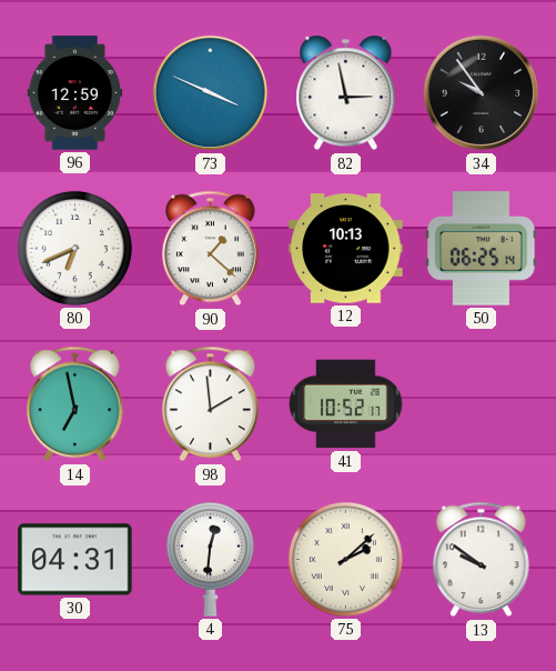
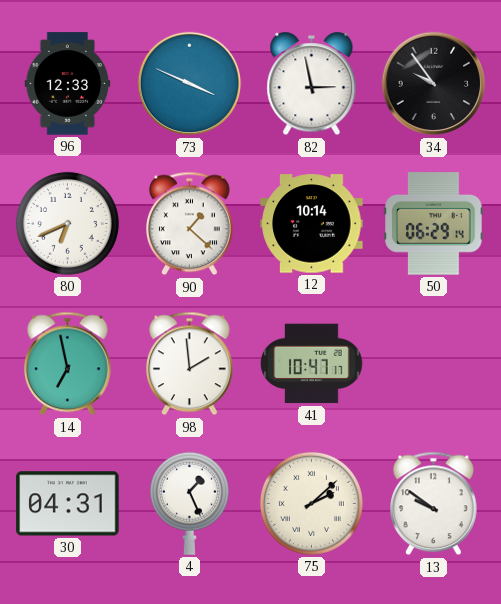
96: 12:59 -> 12:33
12: 10:13 -> 10:14
50: 06:25 -> 06:29
41: 10:52 -> 10:47
4: 12:31 -> 1:26
